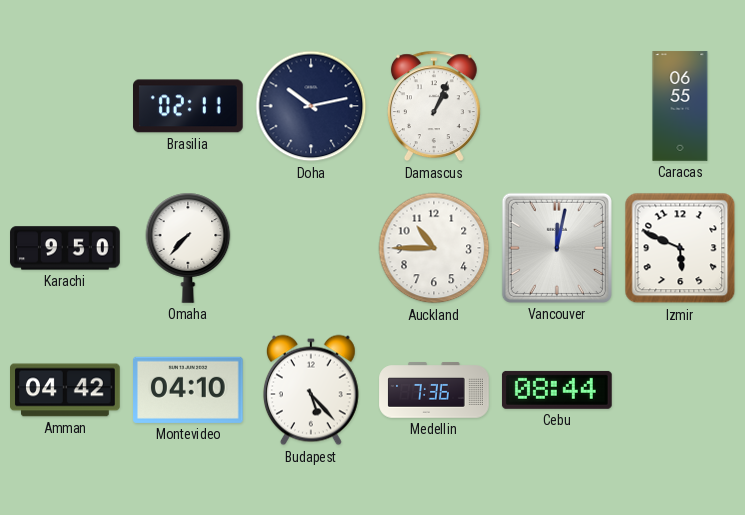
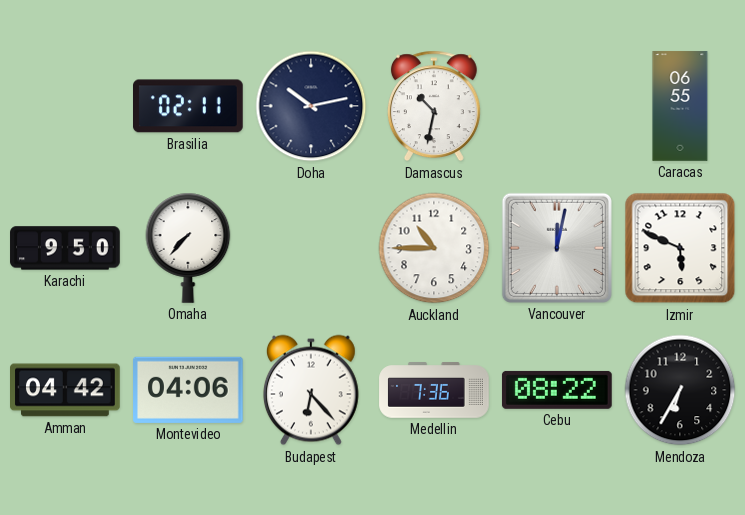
Damascus: 1:04 -> 10:32
Montevideo: 04:10 -> 04:06
Budapest: 5:23 -> 6:23
Cebu: 08:44 -> 08:22
Mendoza: none -> 6:35
